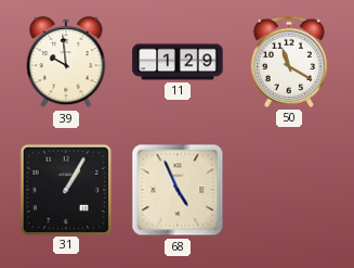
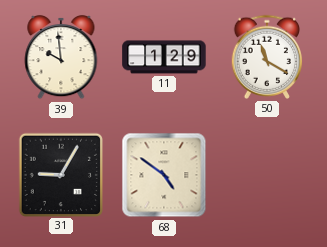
31: 1:05 -> 9:05
68: 4:56 -> 4:51
